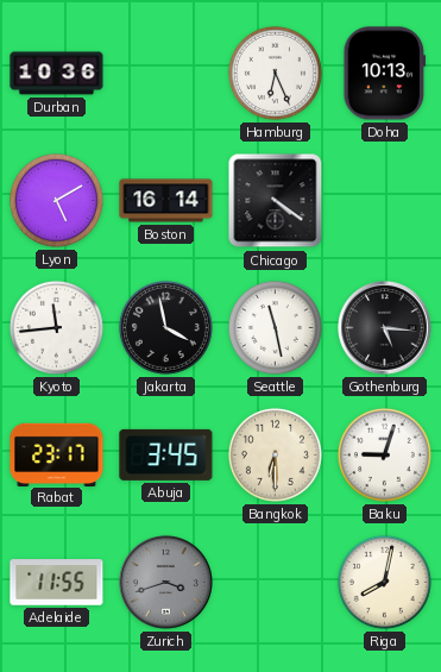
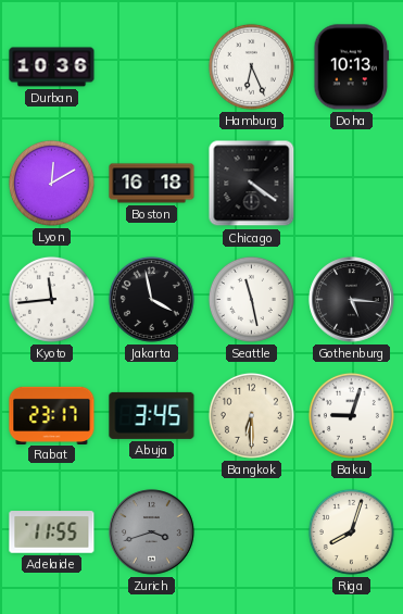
Lyon: 5:10 -> 12:10
Boston: 16:14 -> 16:18
Riga: 8:02 -> 8:03
